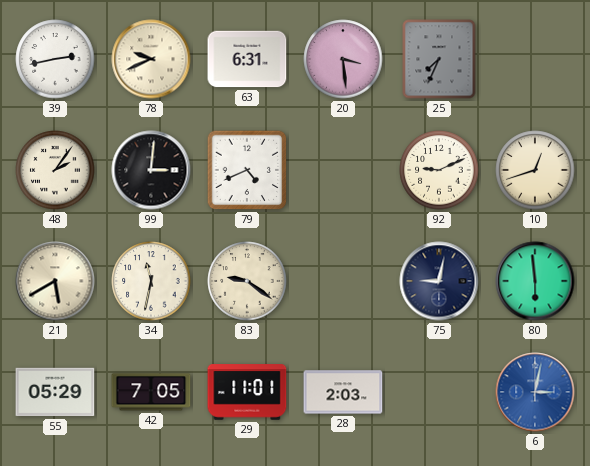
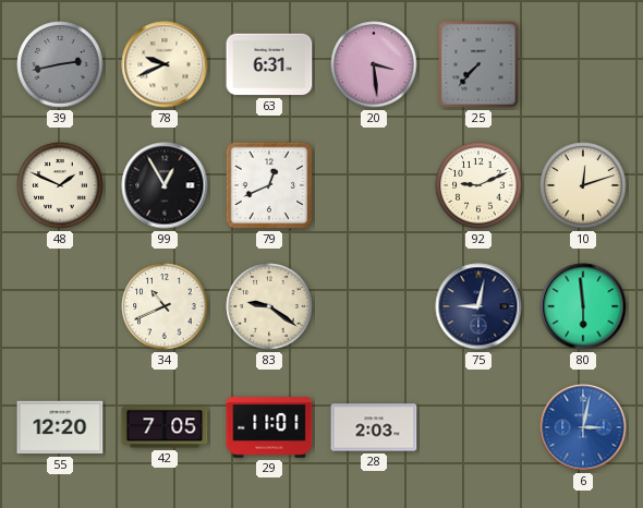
39 dial: white -> grey
25: 7:34 -> 7:37
48: 2:06 -> 1:49
99: 3:01 -> 12:55
79: 4:41 -> 12:41
10: 12:42 -> 12:12
21: 5:40 -> none
34: 11:32 -> 10:41
55: 05:29 -> 12:20
